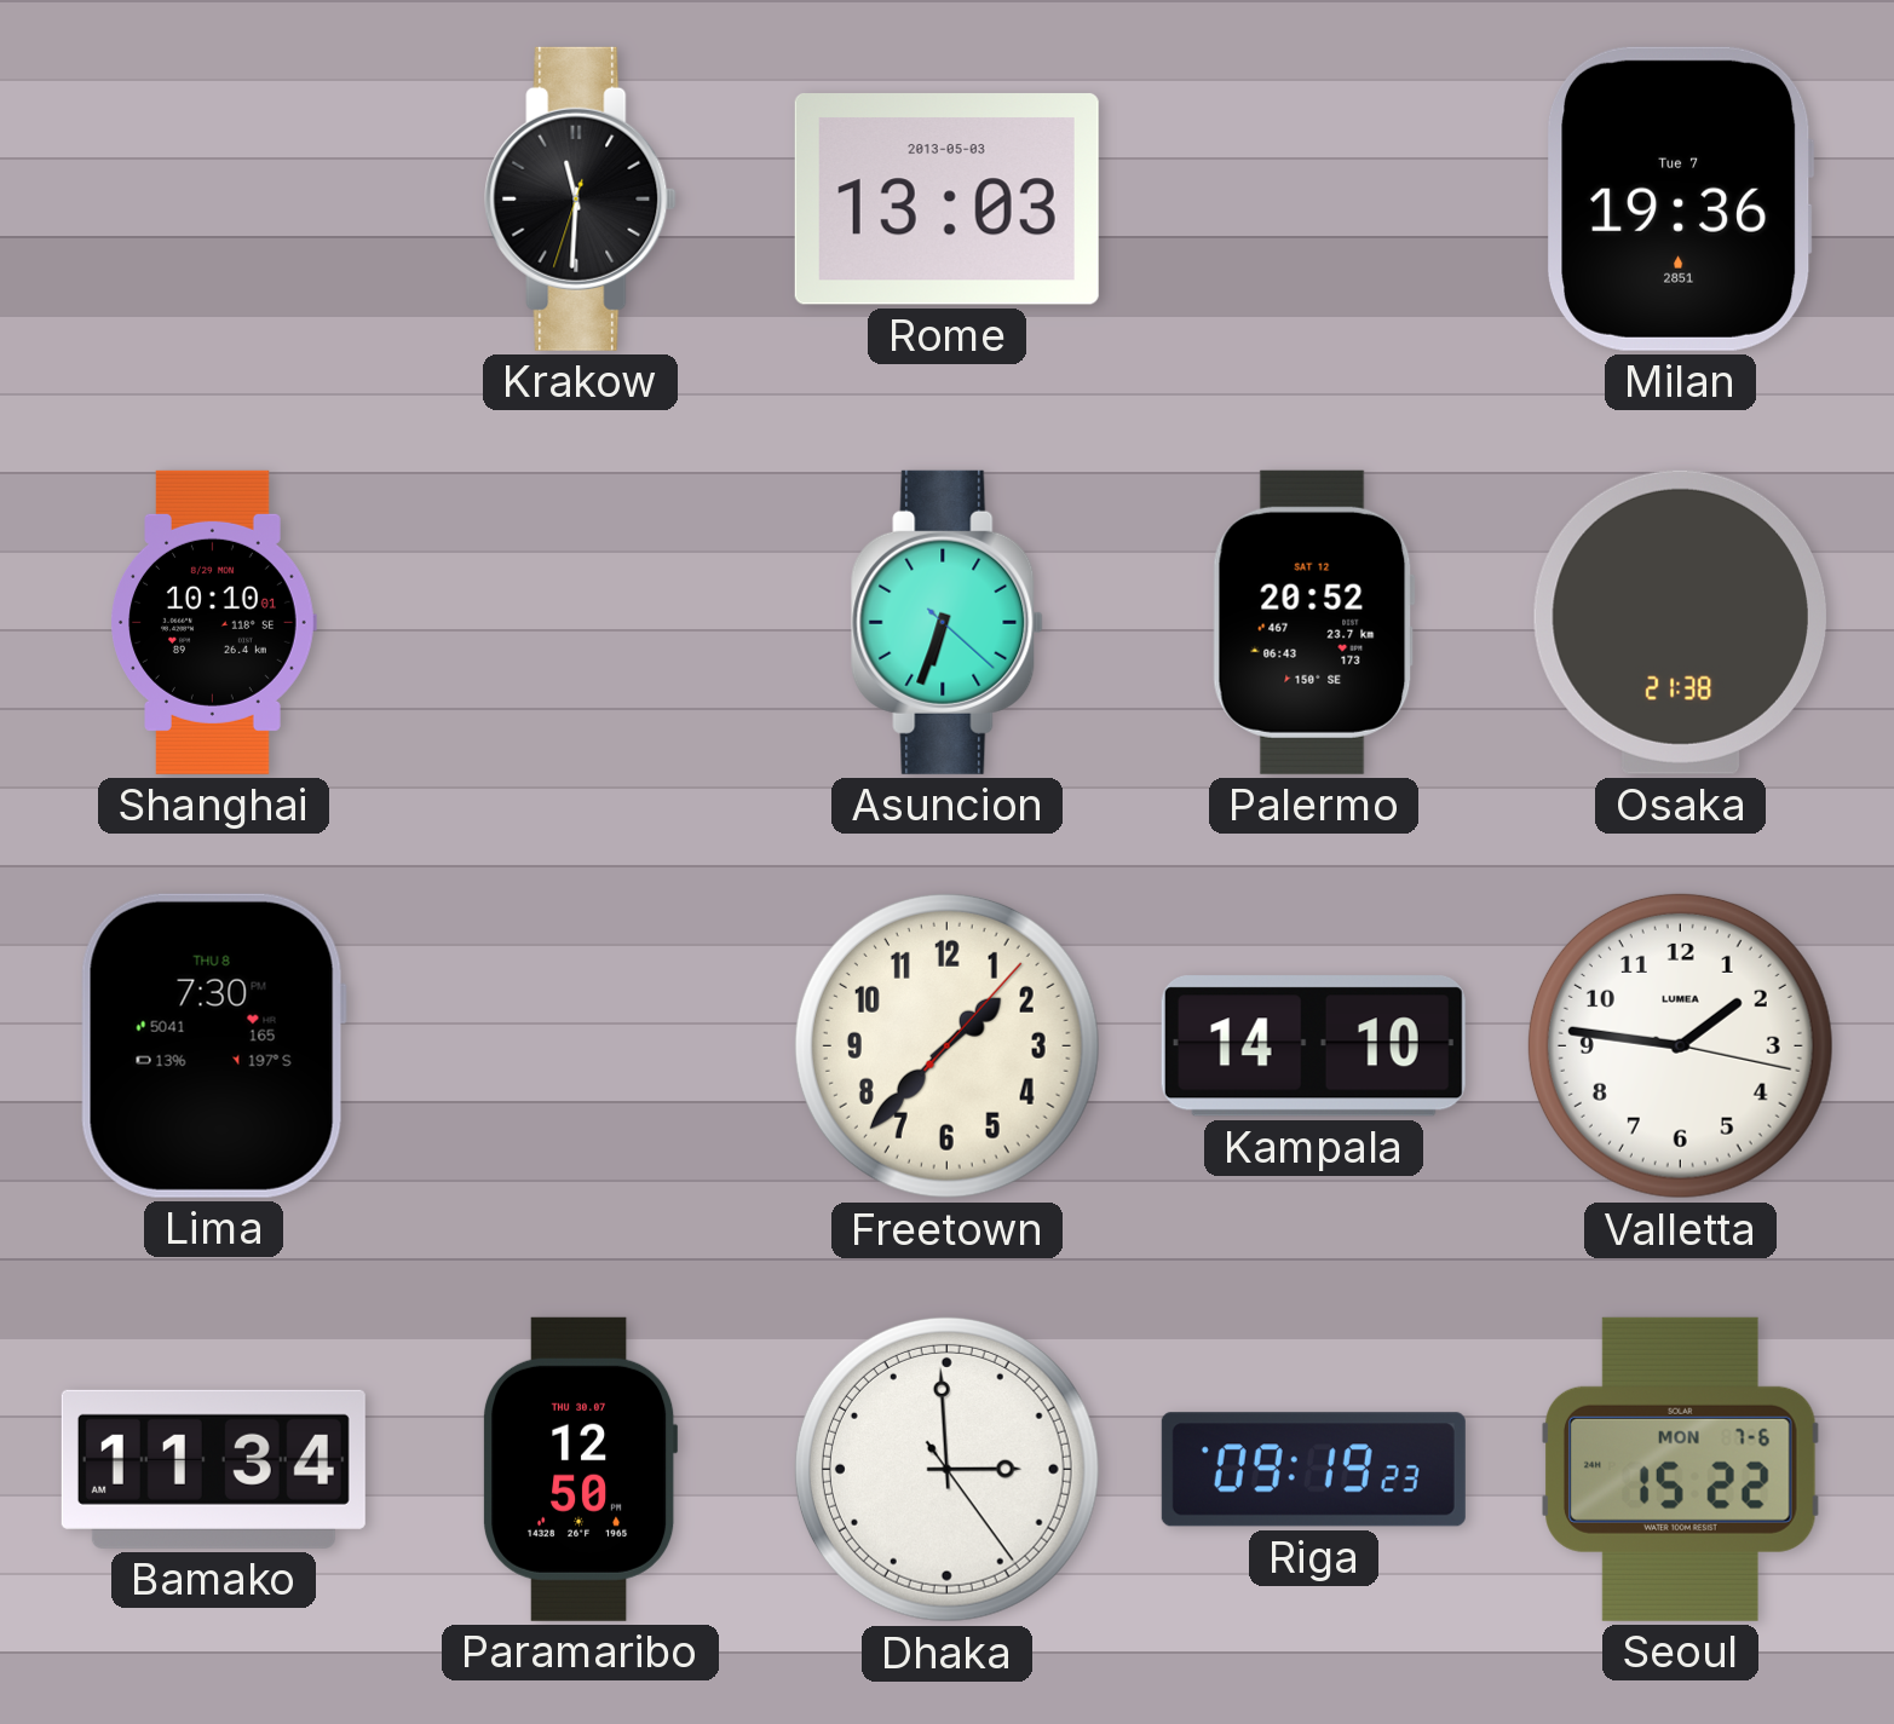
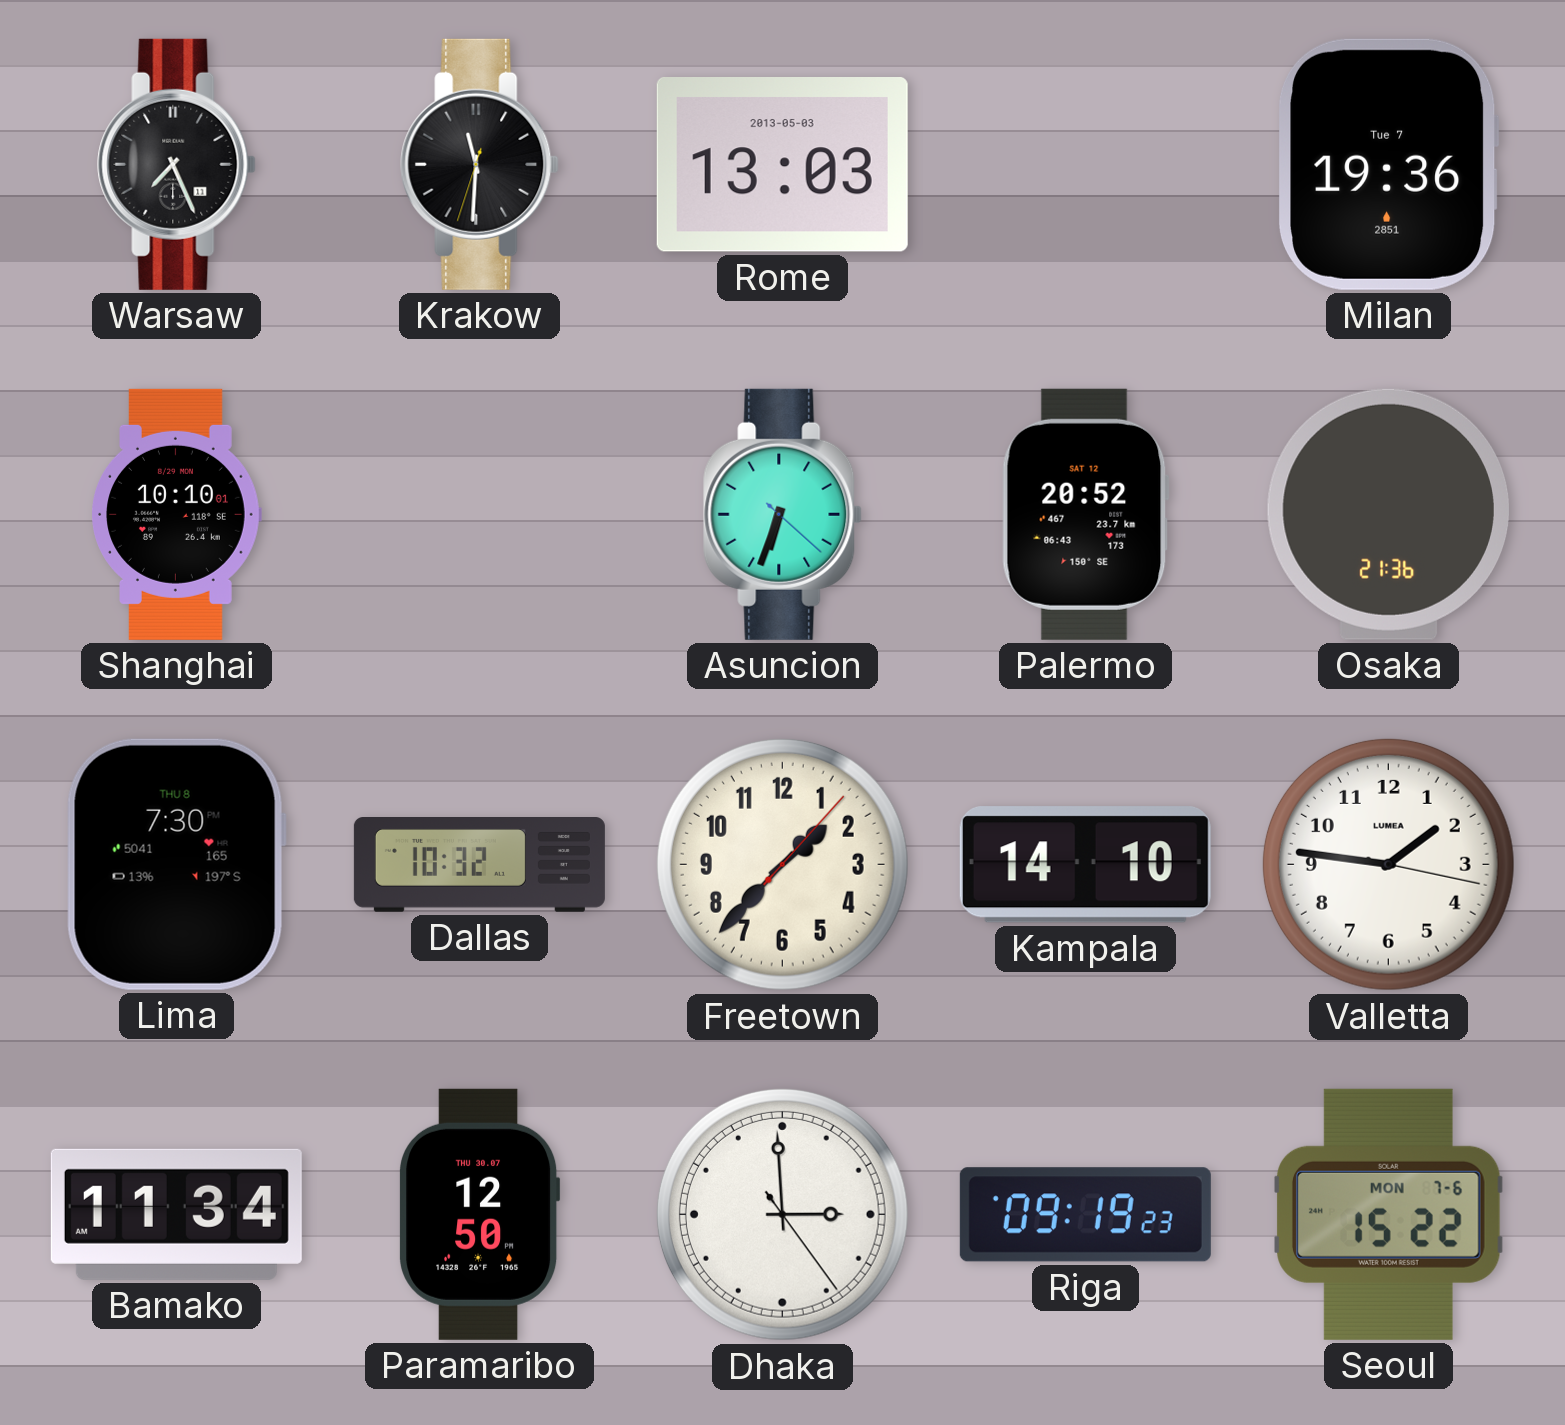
Warsaw: none -> 7:26
Osaka: 21:38 -> 21:36
Dallas: none -> 10:32
